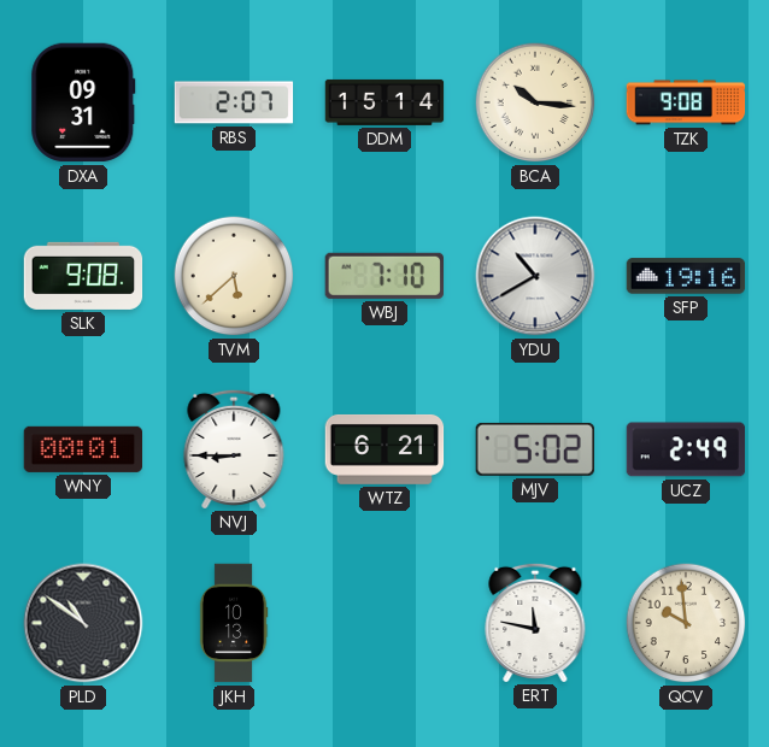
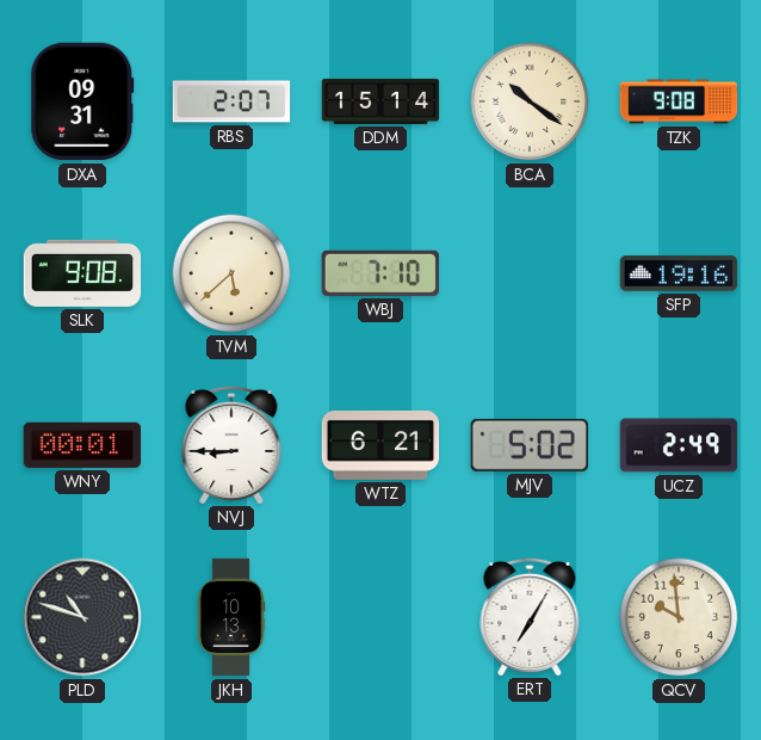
BCA: 10:16 -> 10:21
YDU: 10:40 -> none
PLD: 10:51 -> 10:48
ERT: 11:47 -> 7:05
